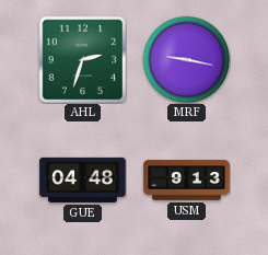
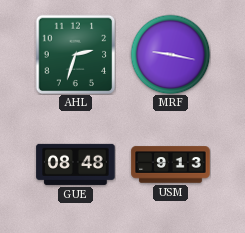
GUE: 04:48 -> 08:48
